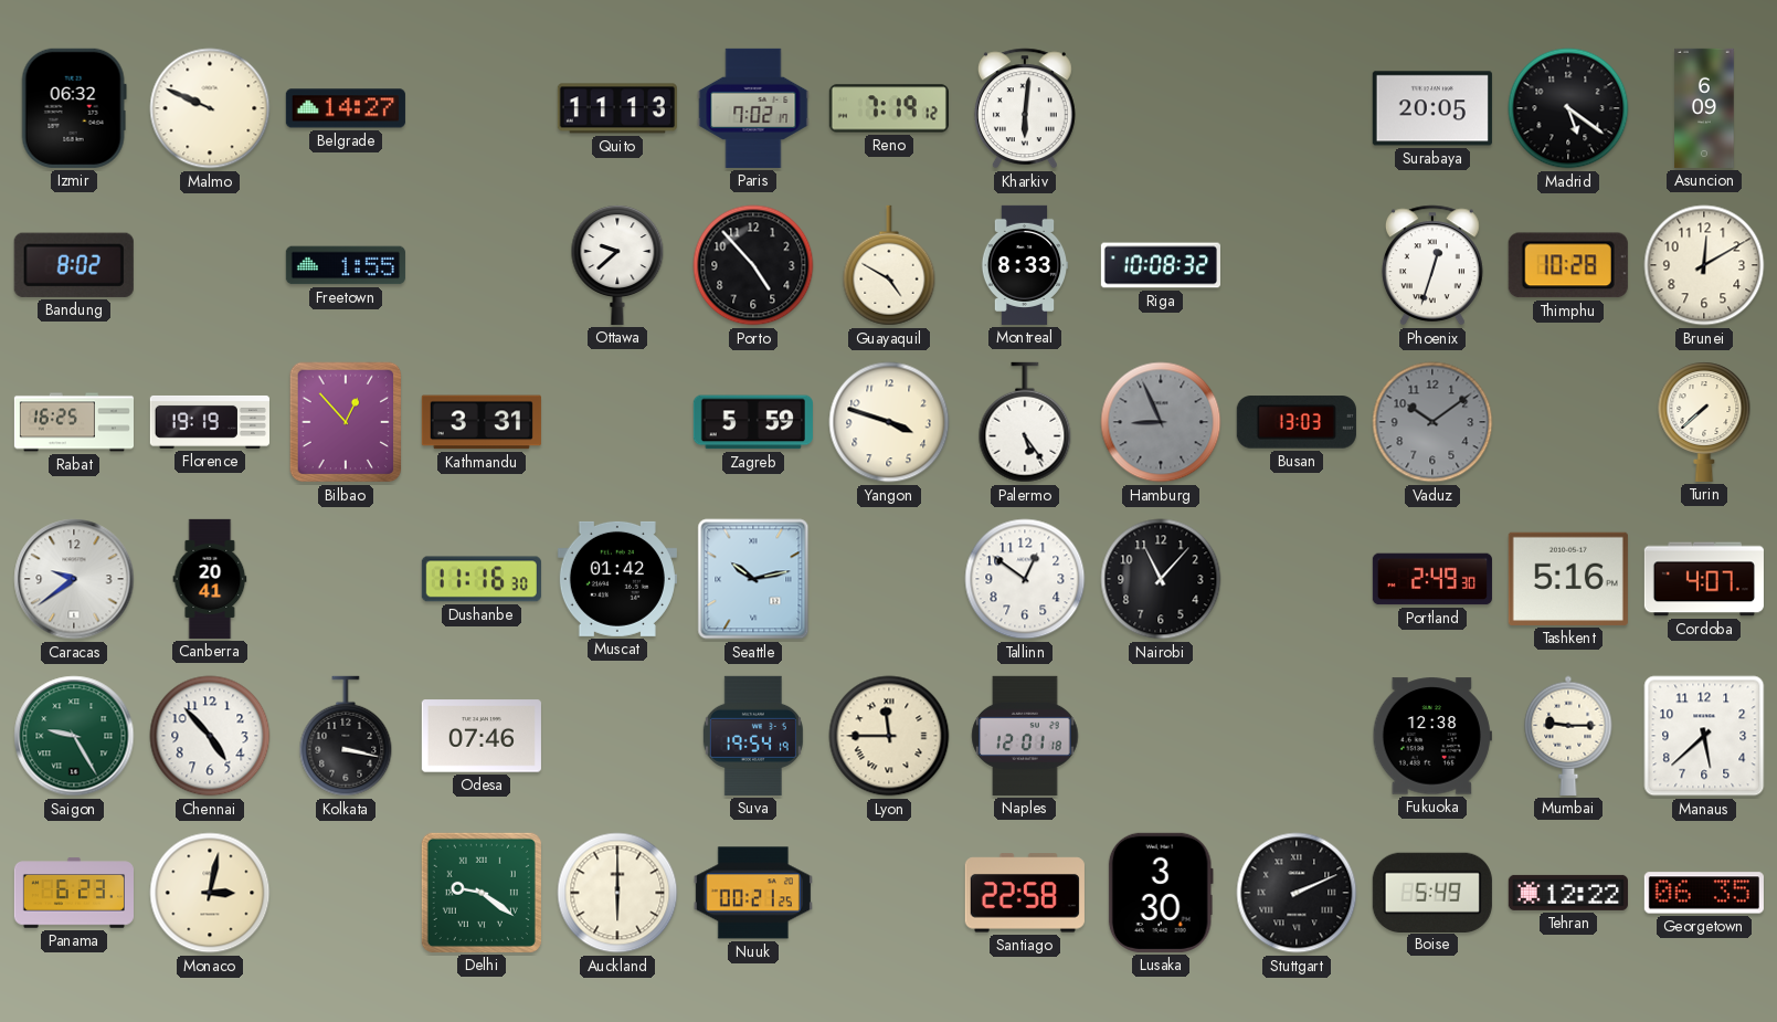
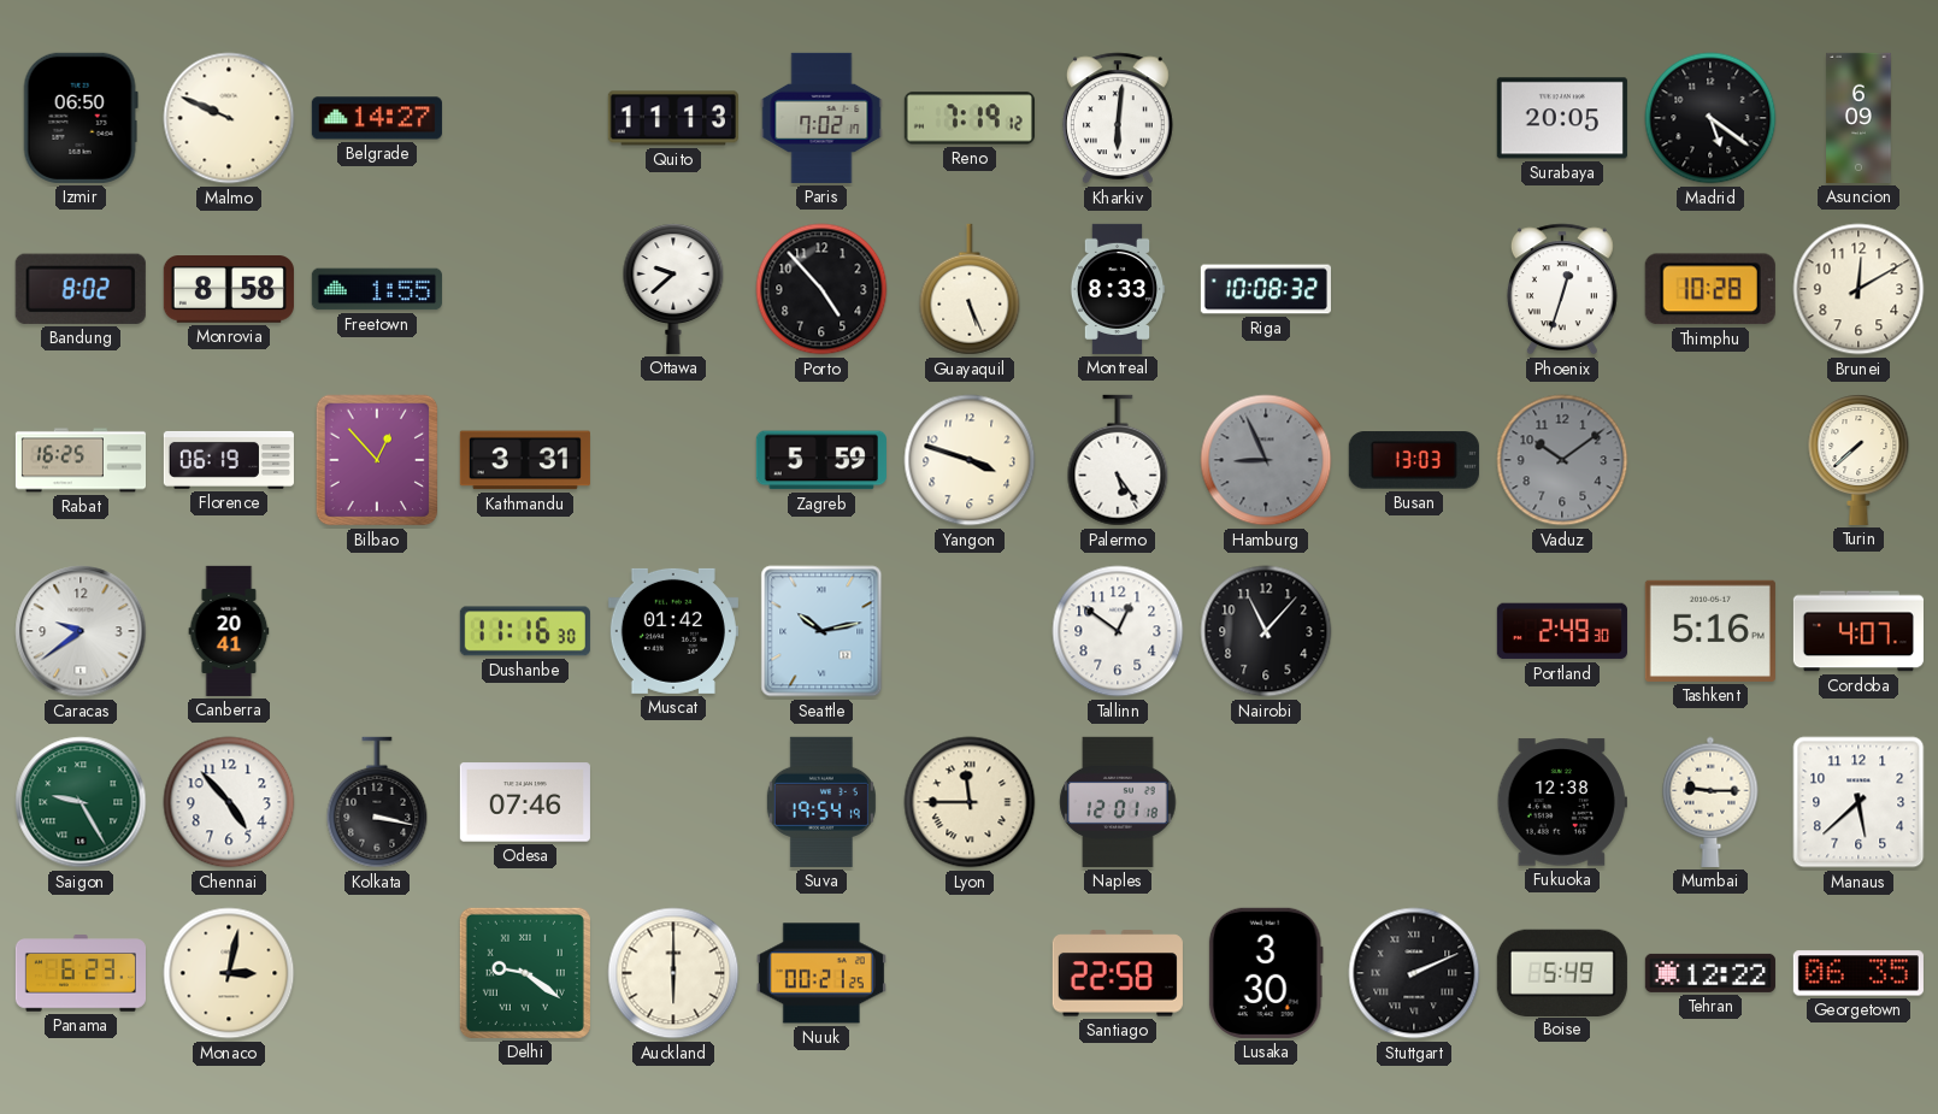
Izmir: 06:32 -> 06:50
Monrovia: none -> 8:58
Guayaquil: 4:50 -> 5:26
Florence: 19:19 -> 06:19
